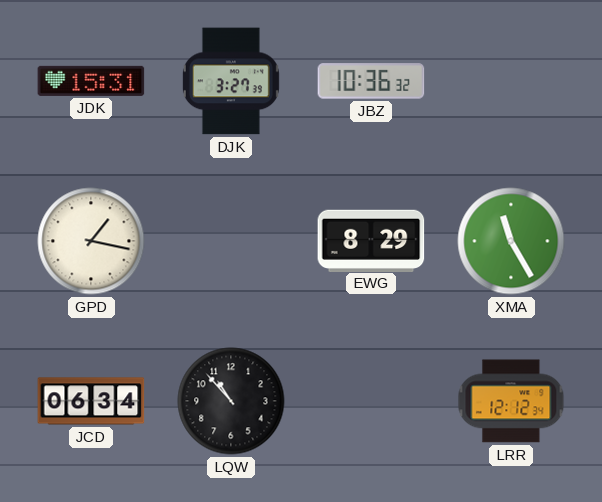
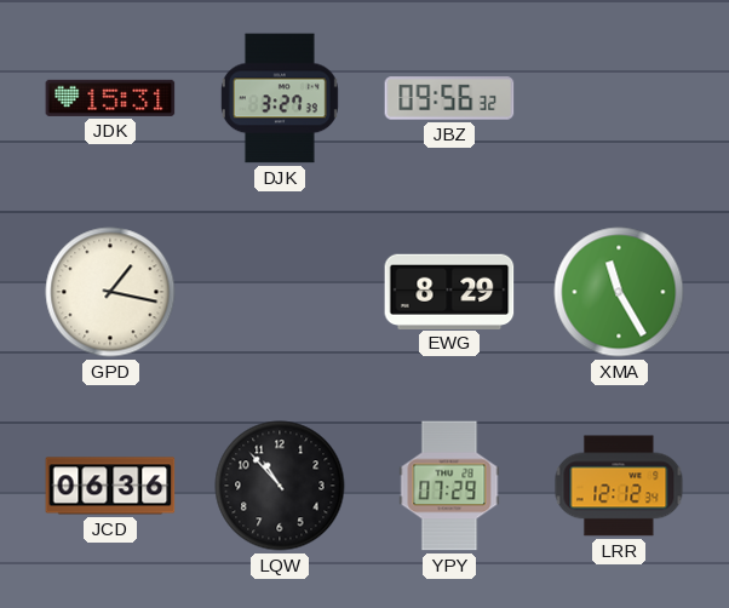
JBZ: 10:36 -> 09:56
JCD: 06:34 -> 06:36
YPY: none -> 07:29
